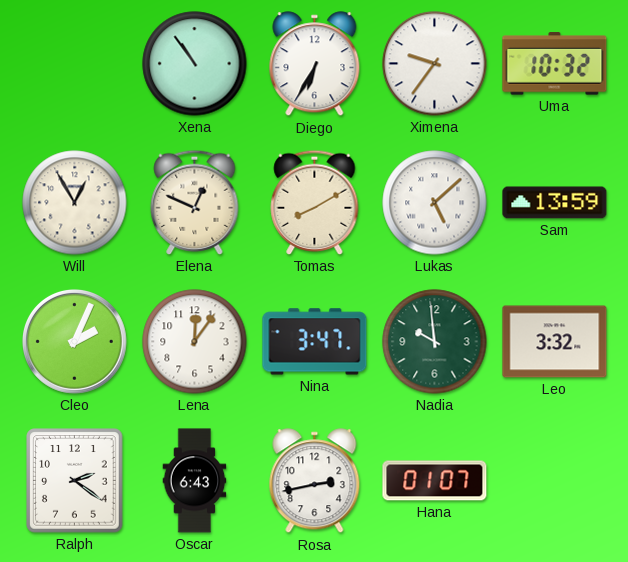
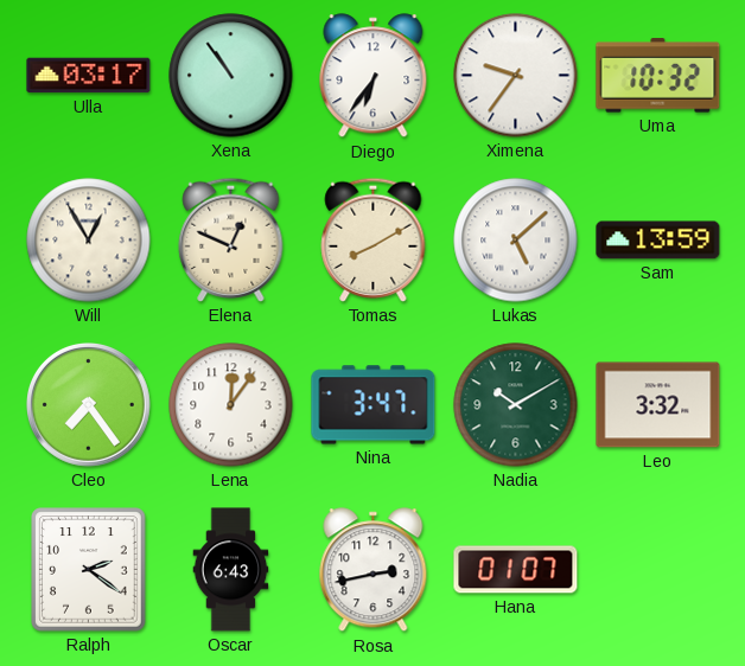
Ulla: none -> 03:17
Diego: 6:35 -> 6:36
Cleo: 2:04 -> 7:24
Nadia: 9:59 -> 10:10
